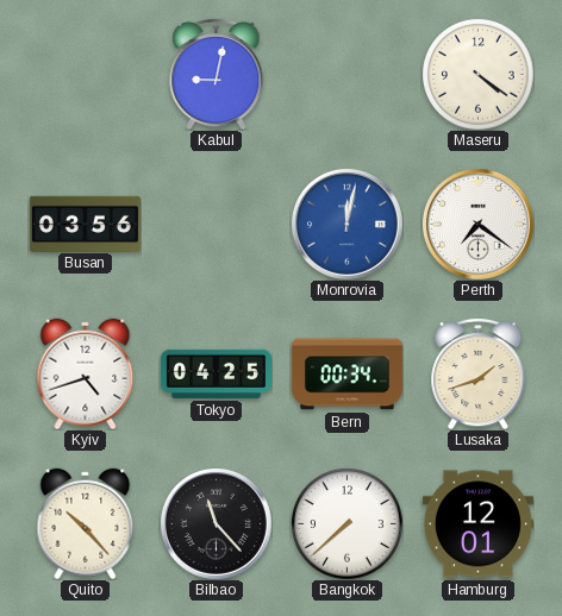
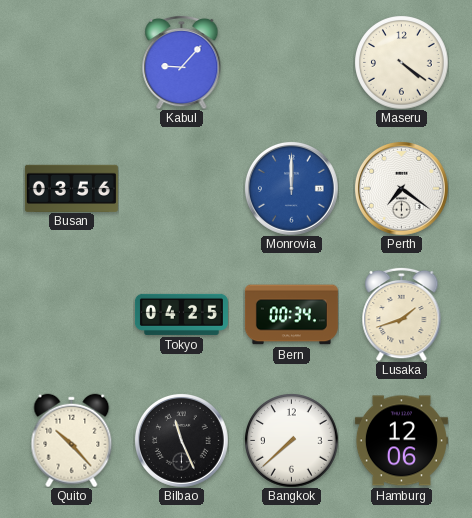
Kabul: 9:02 -> 9:07
Monrovia: 12:02 -> 12:00
Kyiv: 4:42 -> none
Bilbao: 11:23 -> 11:26
Hamburg: 12:01 -> 12:06
